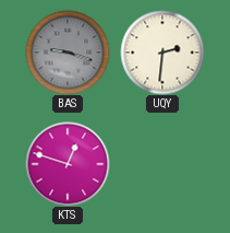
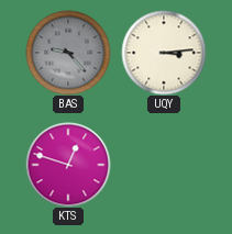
BAS: 9:18 -> 9:23
UQY: 2:31 -> 3:14
